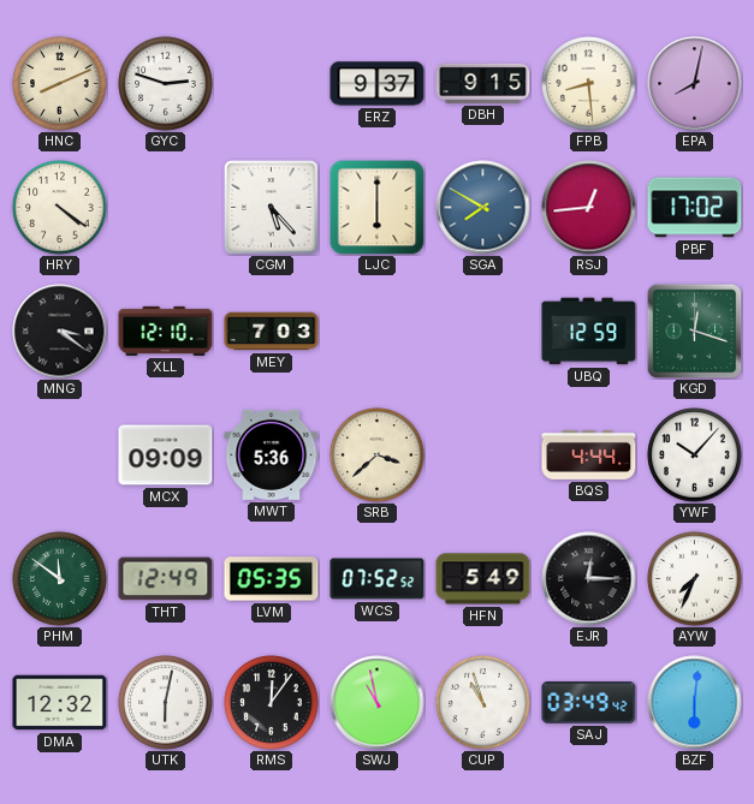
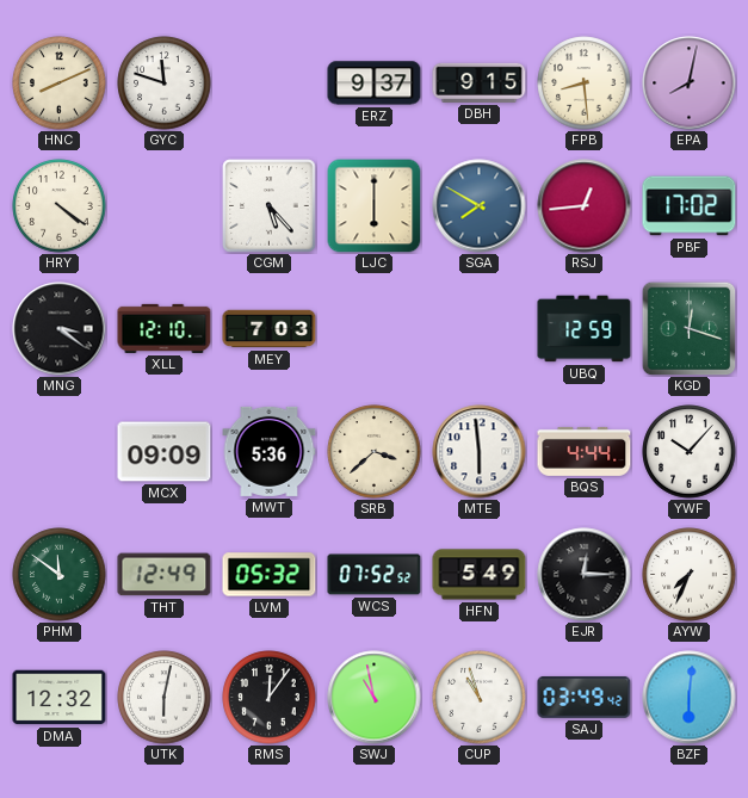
GYC: 2:48 -> 11:48
MTE: none -> 5:59
LVM: 05:35 -> 05:32
